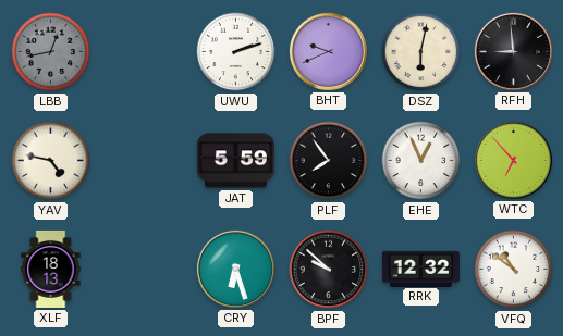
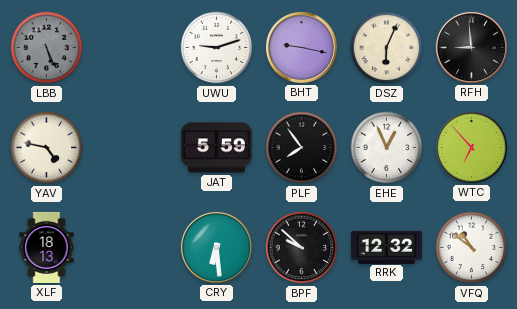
LBB: 12:43 -> 5:26
UWU: 2:12 -> 9:12
BHT: 9:41 -> 9:17
DSZ: 6:02 -> 6:04
CRY: 6:27 -> 6:29
